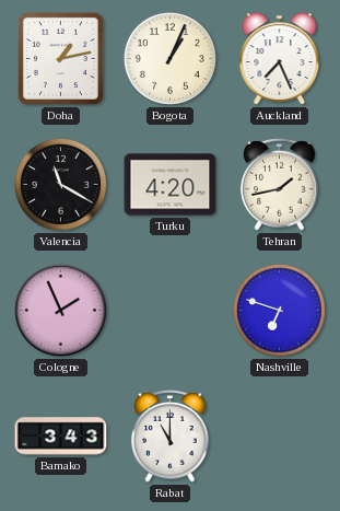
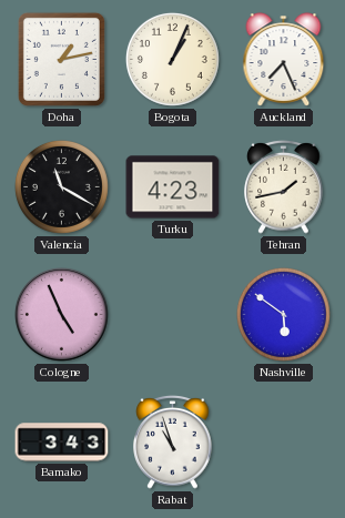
Turku: 4:20 -> 4:23
Cologne: 1:56 -> 4:56
Nashville: 6:48 -> 5:51
Rabat: 11:00 -> 10:57
